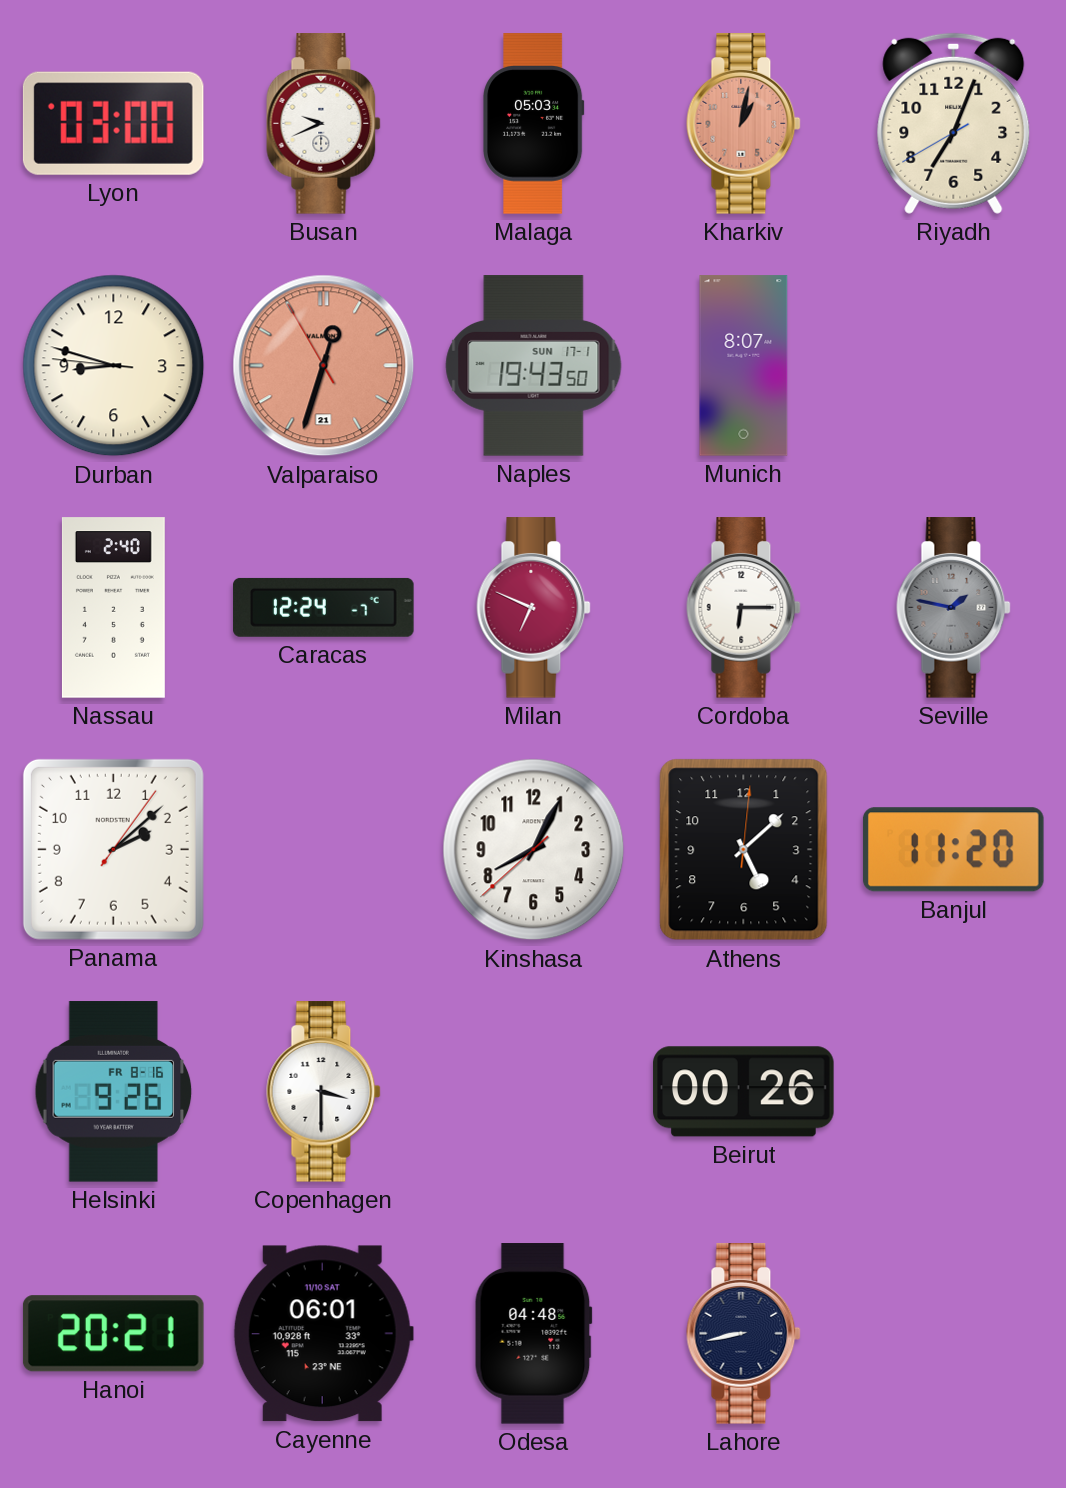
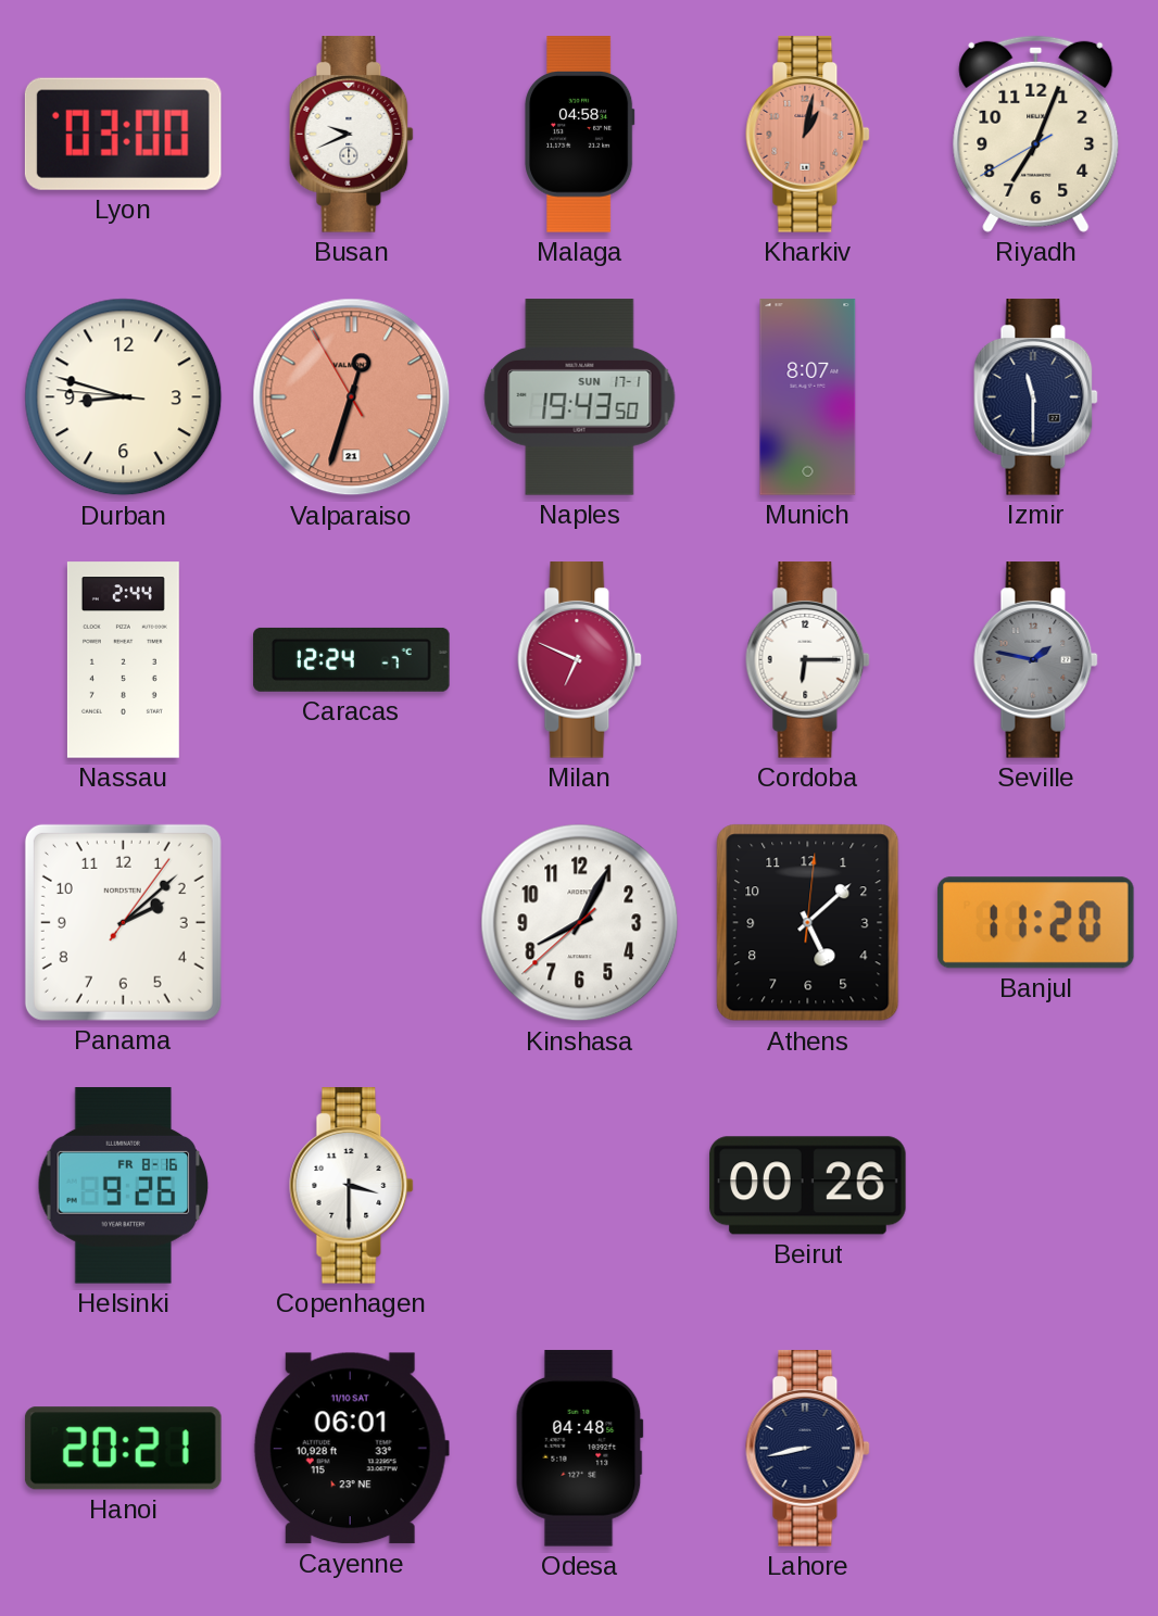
Malaga: 05:03 -> 04:58
Izmir: none -> 11:30
Nassau: 2:40 -> 2:44
